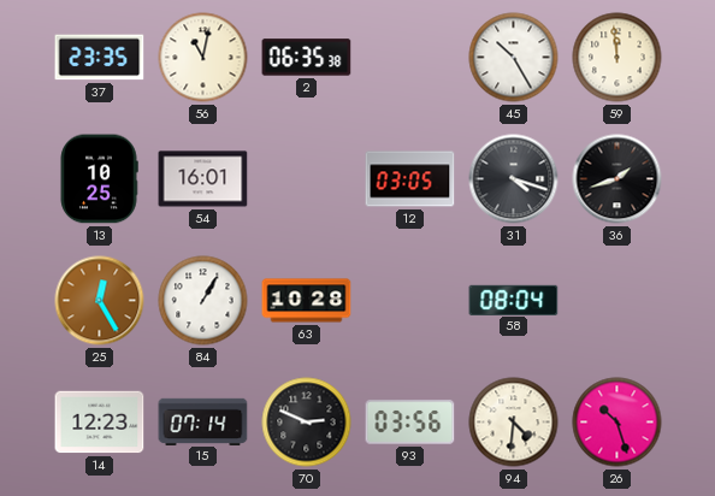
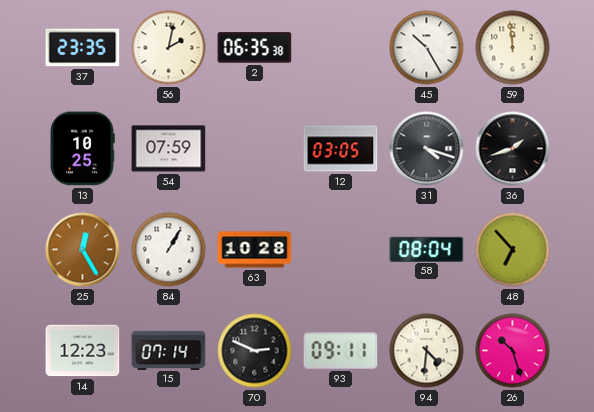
56: 11:02 -> 2:02
54: 16:01 -> 07:59
48: none -> 6:53
93: 03:56 -> 09:11
